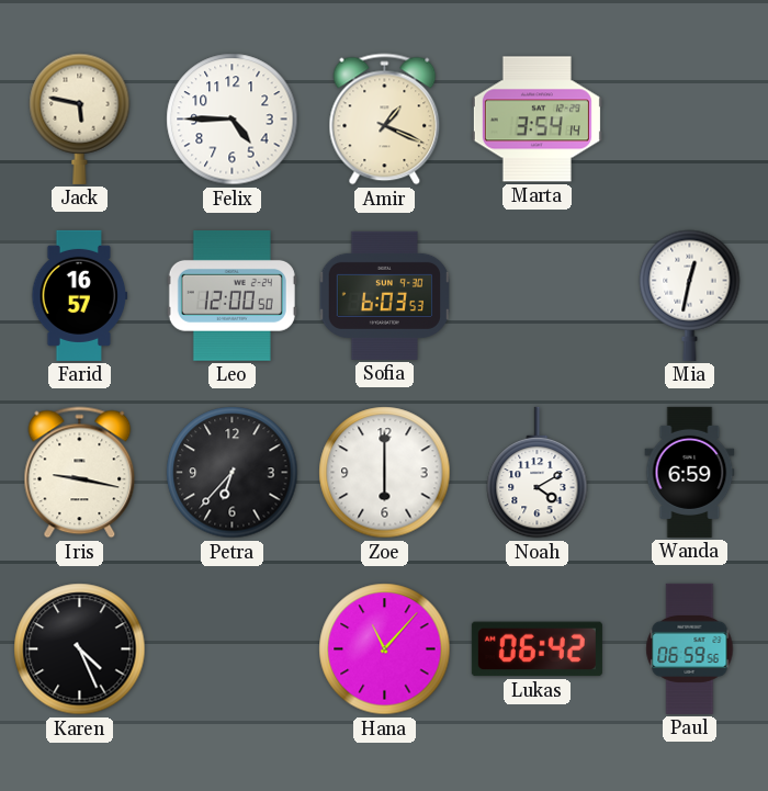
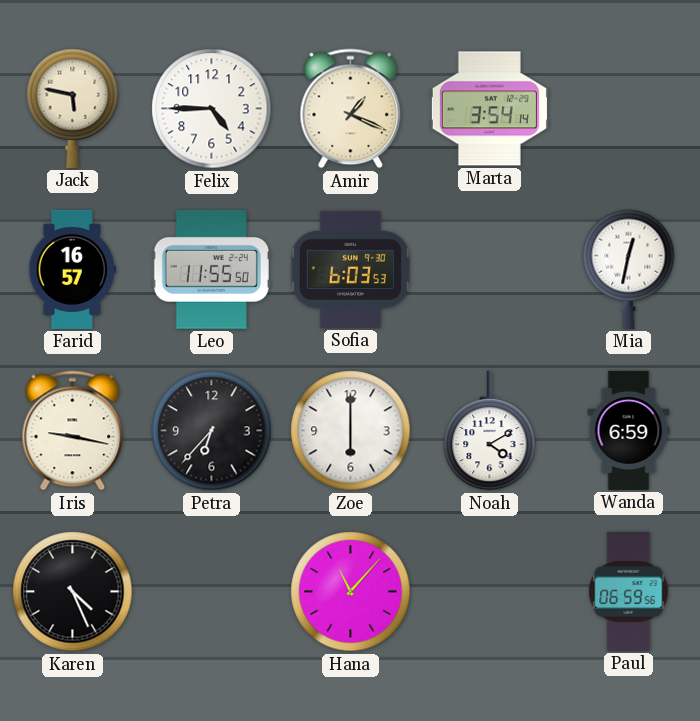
Leo: 12:00 -> 11:55
Lukas: 06:42 -> none
